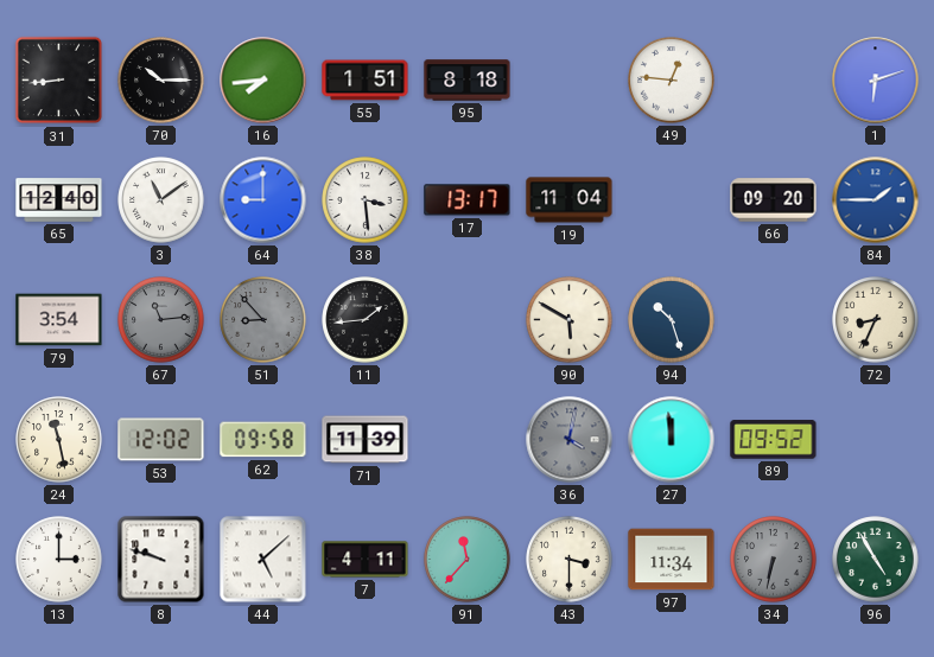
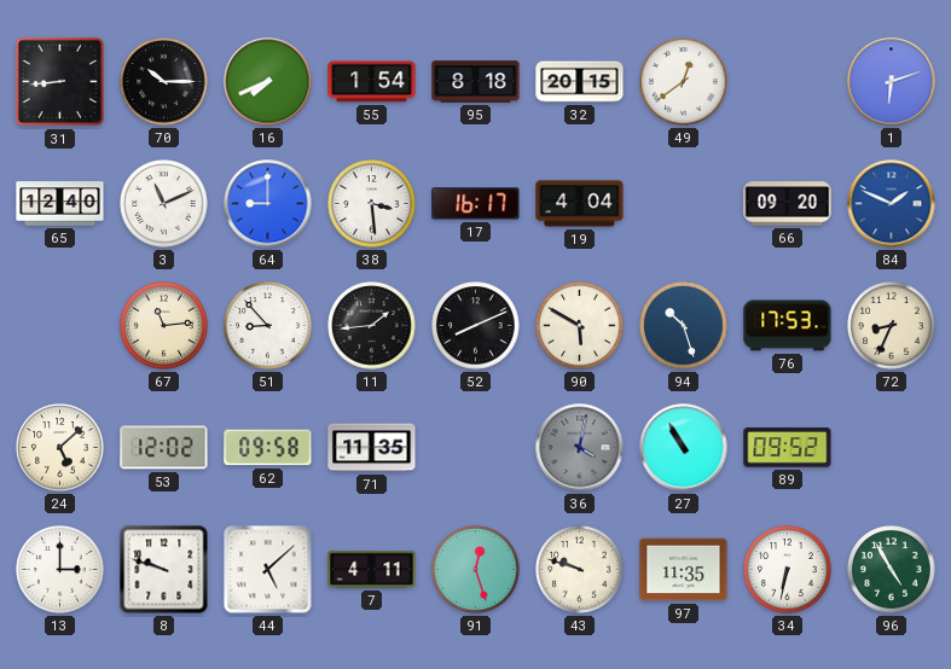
16: 7:44 -> 7:41
55: 1:51 -> 1:54
32: none -> 20:15
49: 12:46 -> 12:39
3: 11:09 -> 11:11
17: 13:17 -> 16:17
19: 11:04 -> 4:04
84: 1:45 -> 1:49
79: 3:54 -> none
67 dial: grey -> cream
51 dial: grey -> white
52: none -> 8:11
76: none -> 17:53
24: 11:28 -> 5:08
71: 11:39 -> 11:35
27: 11:59 -> 10:55
91: 11:37 -> 12:27
43: 3:30 -> 9:48
97: 11:34 -> 11:35
34 dial: grey -> white
